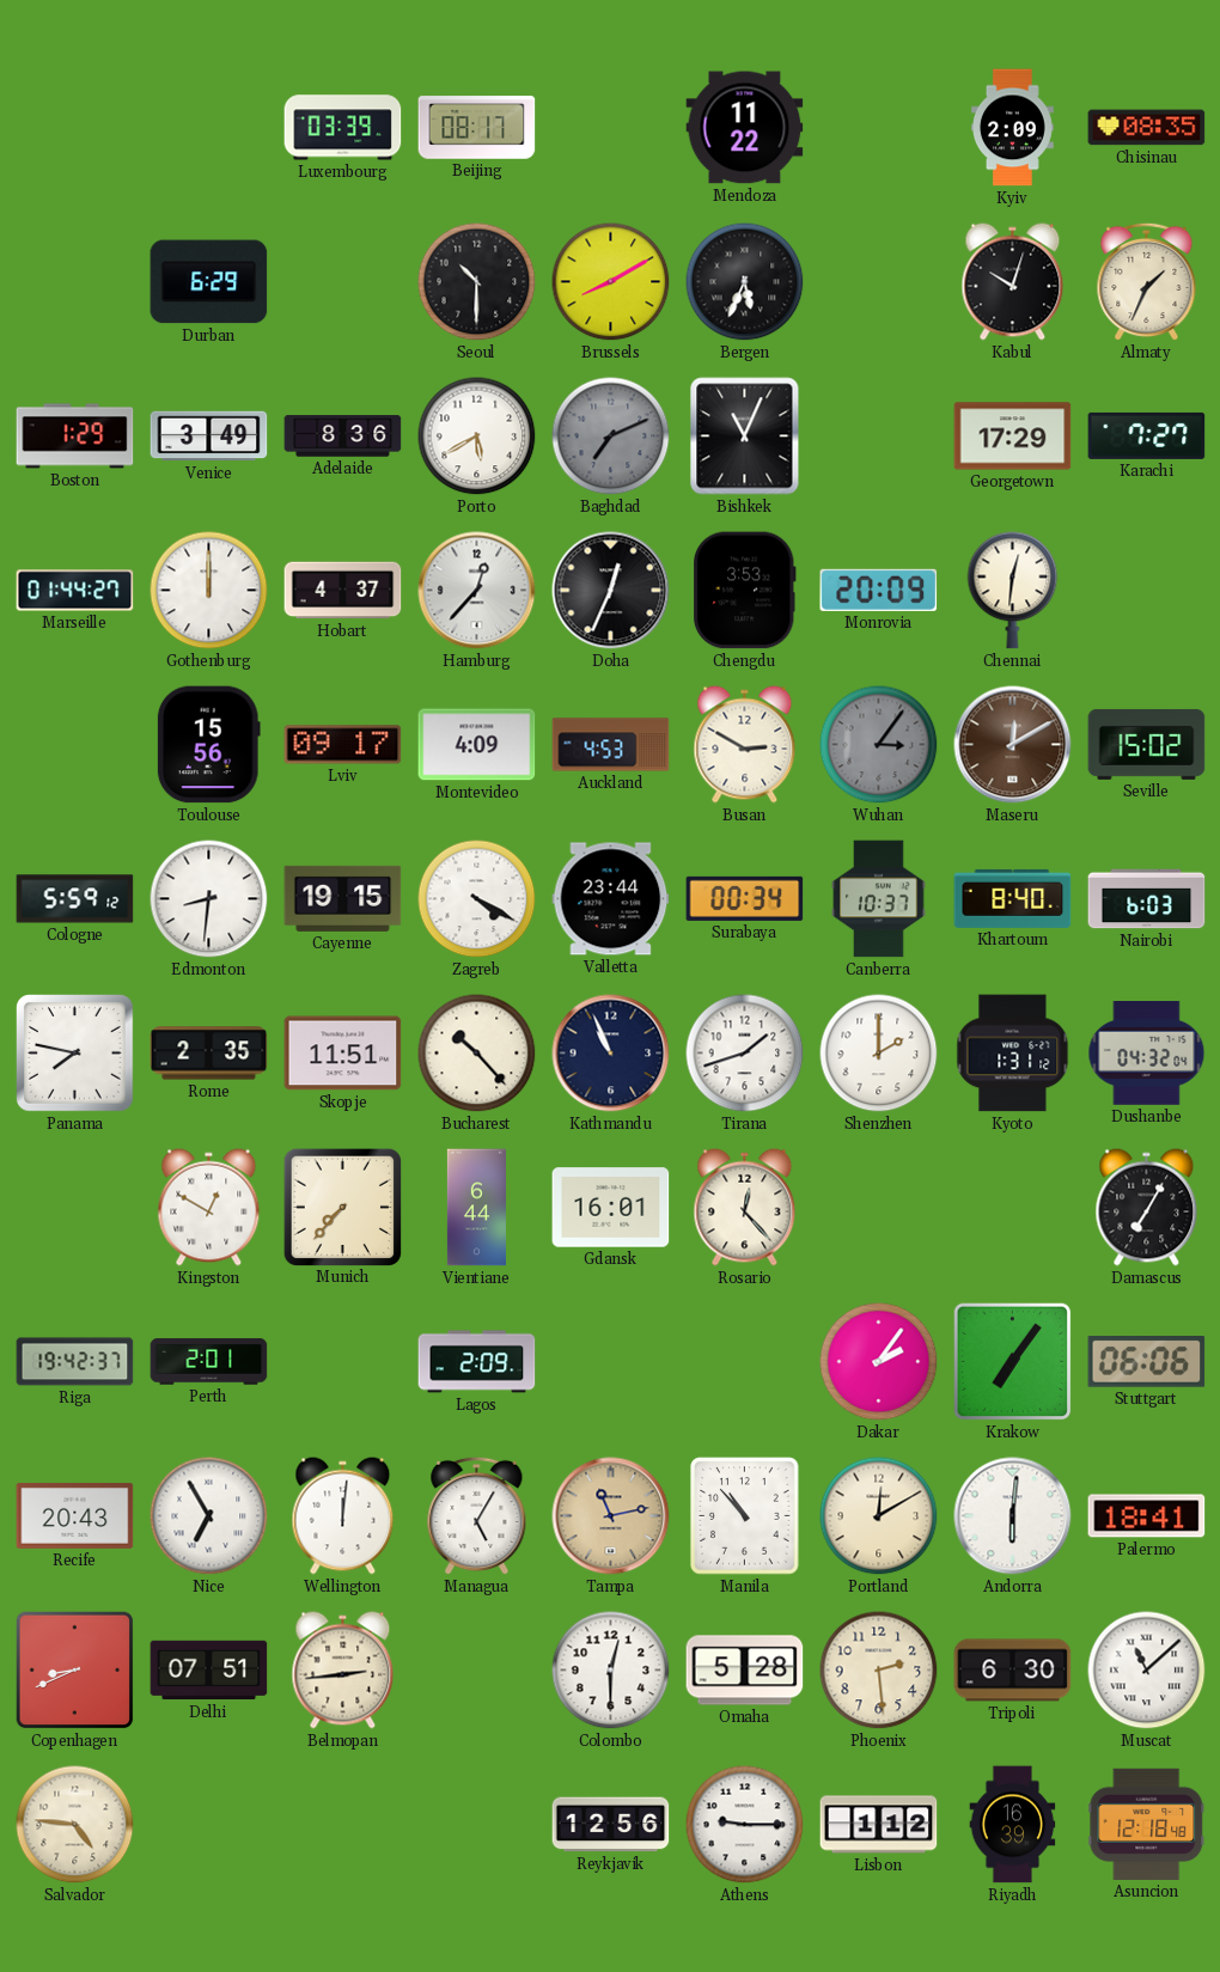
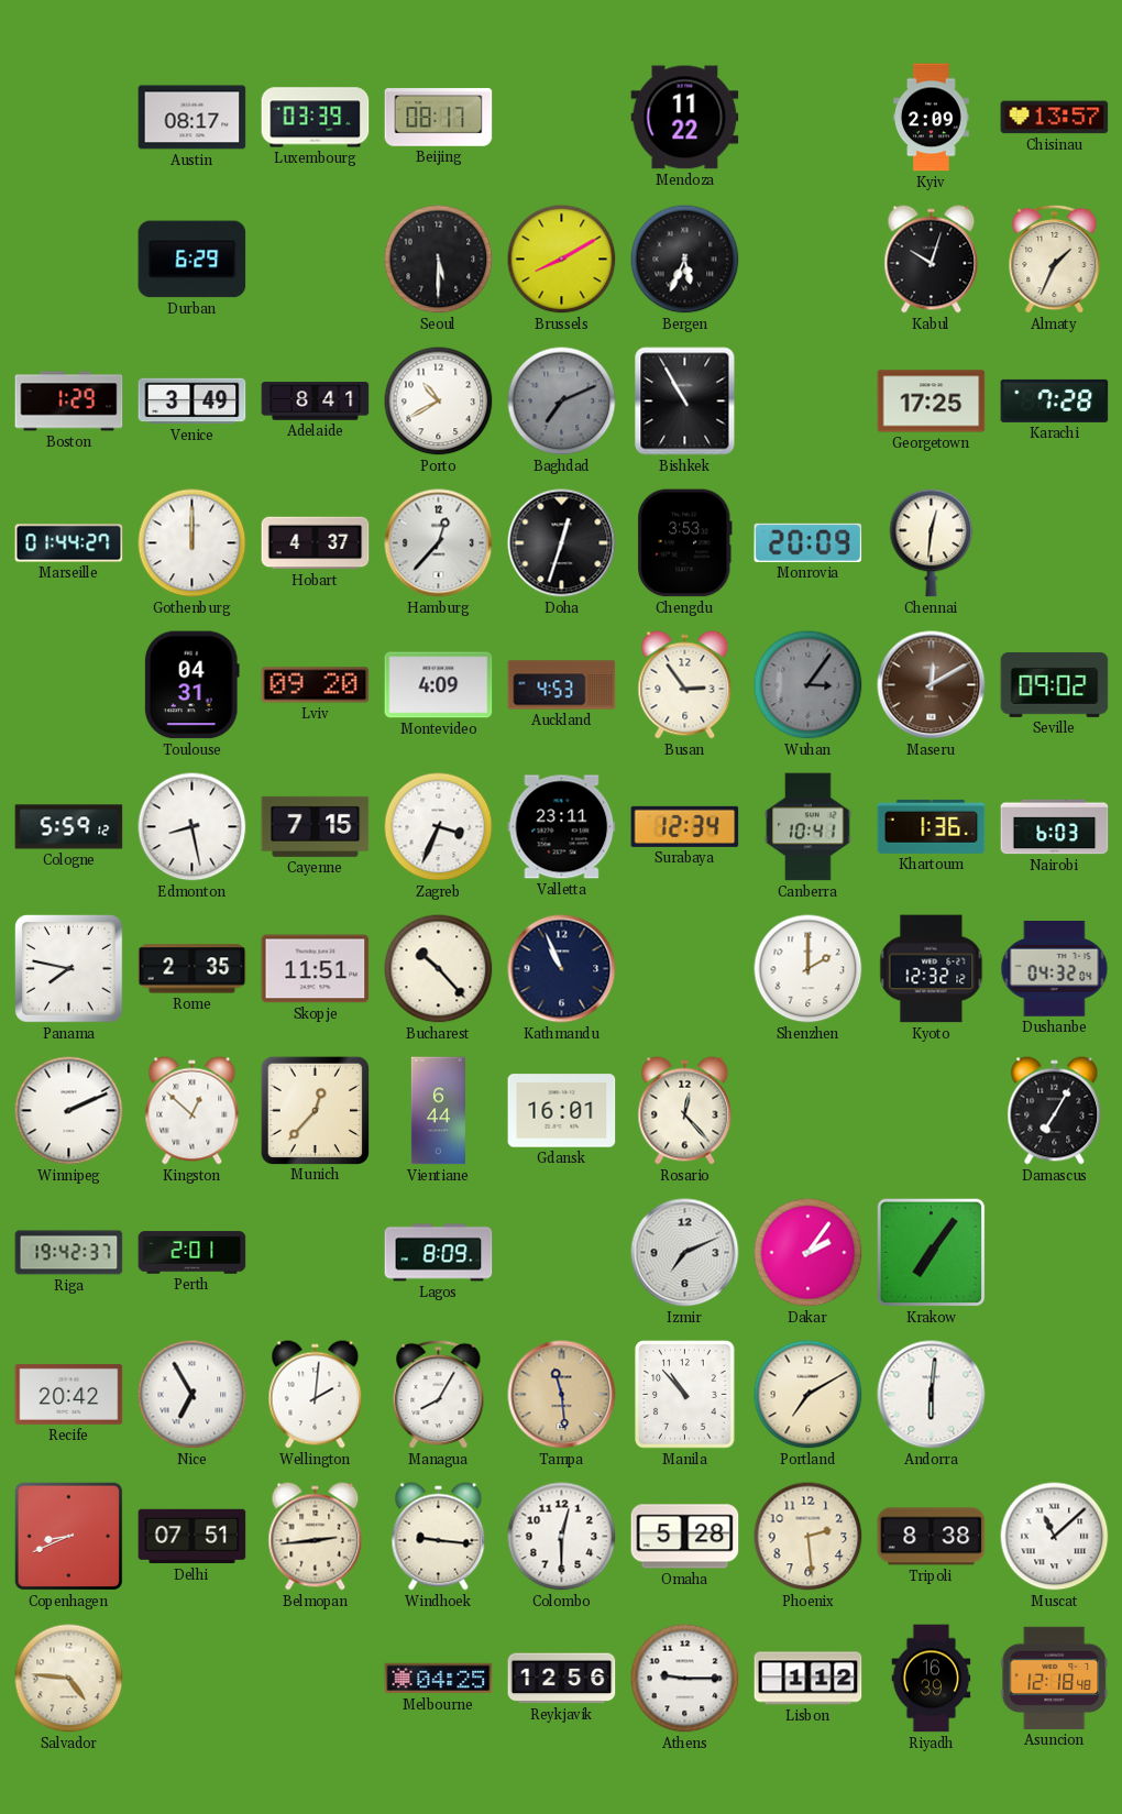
Austin: none -> 08:17
Chisinau: 08:35 -> 13:57
Seoul: 10:30 -> 5:30
Adelaide: 8:36 -> 8:41
Porto: 5:40 -> 10:40
Bishkek: 11:04 -> 10:55
Georgetown: 17:29 -> 17:25
Karachi: 7:27 -> 7:28
Doha: 12:34 -> 12:33
Toulouse: 15:56 -> 04:31
Lviv: 09:17 -> 09:20
Busan: 2:50 -> 2:54
Seville: 15:02 -> 09:02
Edmonton: 8:31 -> 8:28
Cayenne: 19:15 -> 7:15
Zagreb: 4:20 -> 3:34
Valletta: 23:44 -> 23:11
Surabaya: 00:34 -> 12:34
Canberra: 10:37 -> 10:41
Khartoum: 8:40 -> 1:36
Tirana: 1:42 -> none
Kyoto: 1:31 -> 12:32
Winnipeg: none -> 2:11
Kingston: 12:50 -> 12:52
Munich: 7:37 -> 12:37
Lagos: 2:09 -> 8:09
Izmir: none -> 7:11
Stuttgart: 06:06 -> none
Recife: 20:43 -> 20:42
Wellington: 12:01 -> 2:01
Managua: 5:05 -> 8:05
Tampa: 11:13 -> 11:29
Portland: 12:10 -> 7:10
Palermo: 18:41 -> none
Windhoek: none -> 9:16
Tripoli: 6:30 -> 8:38
Melbourne: none -> 04:25
